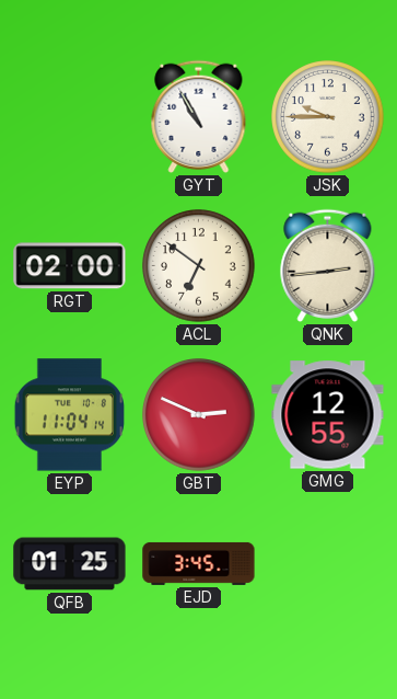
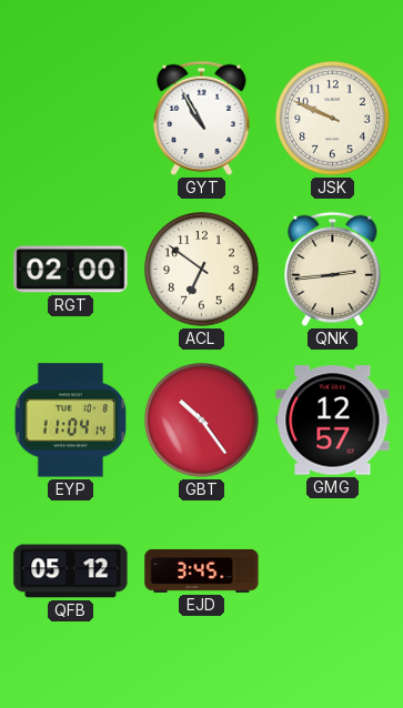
JSK: 9:45 -> 9:49
GBT: 2:49 -> 10:24
GMG: 12:55 -> 12:57
QFB: 01:25 -> 05:12
